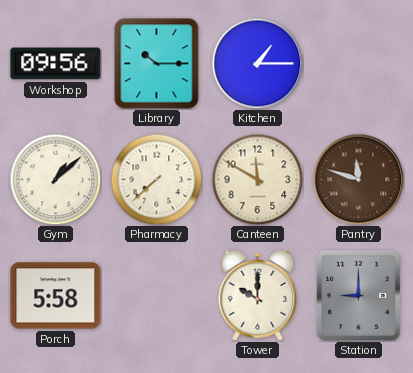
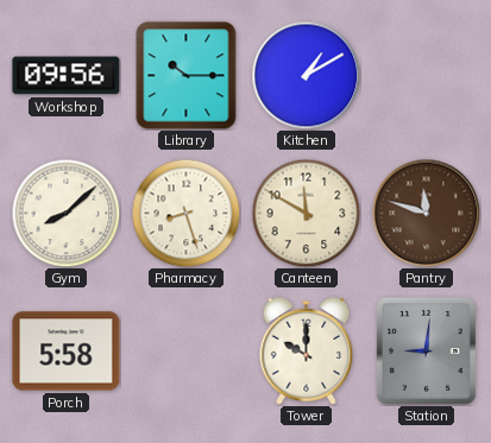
Kitchen: 1:15 -> 1:10
Gym: 1:08 -> 8:08
Pharmacy: 7:38 -> 8:27
Station: 9:00 -> 9:01
